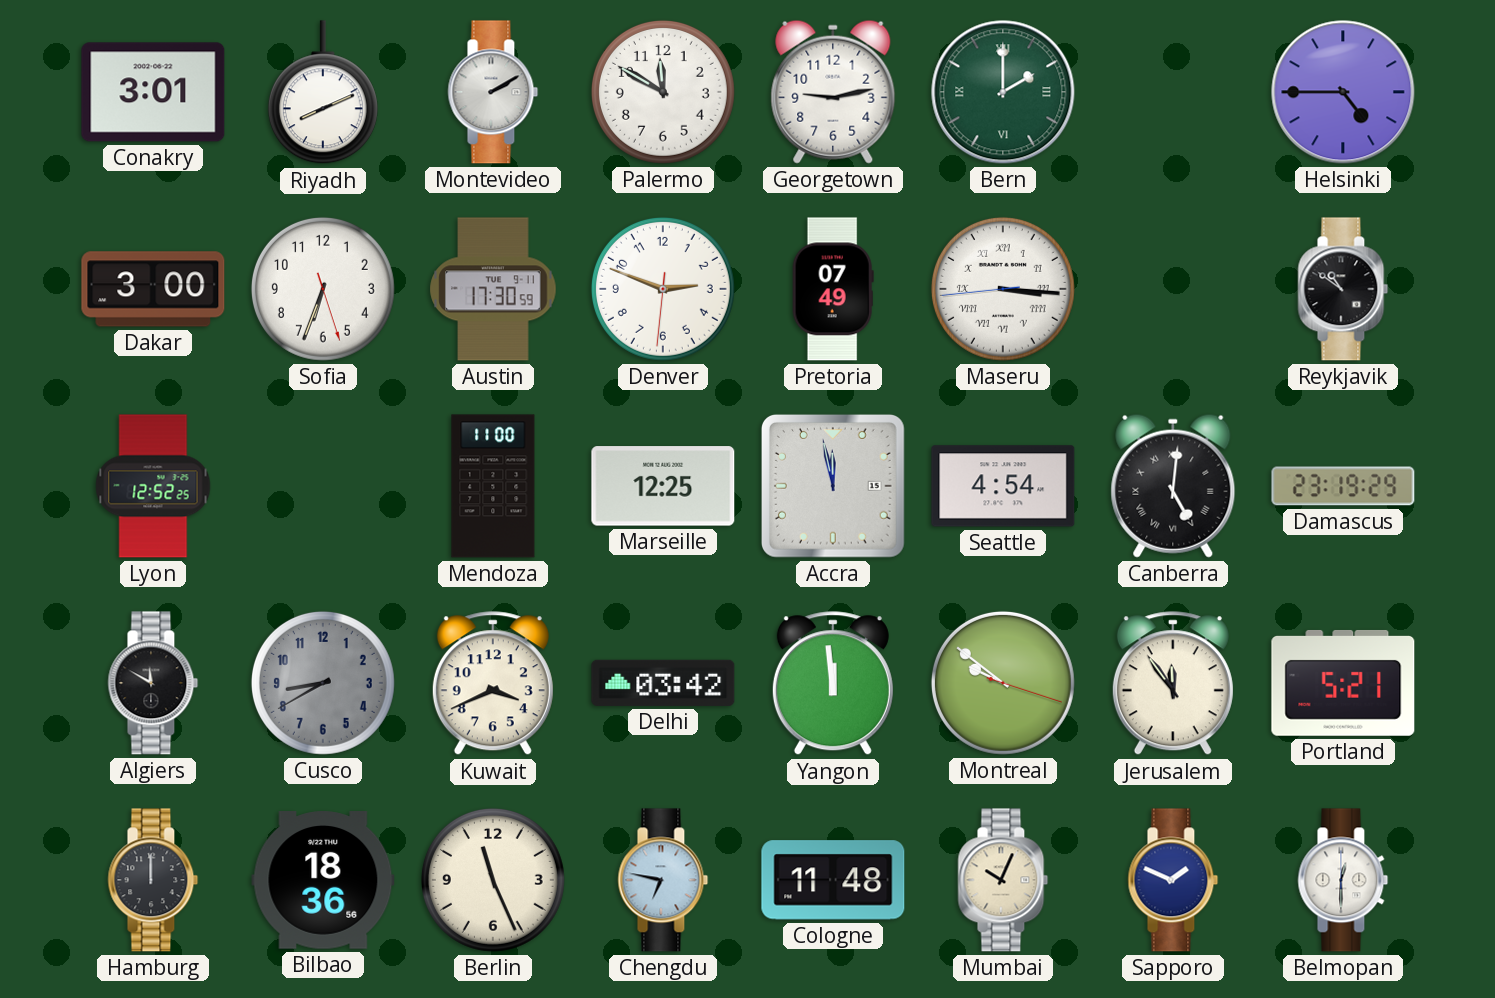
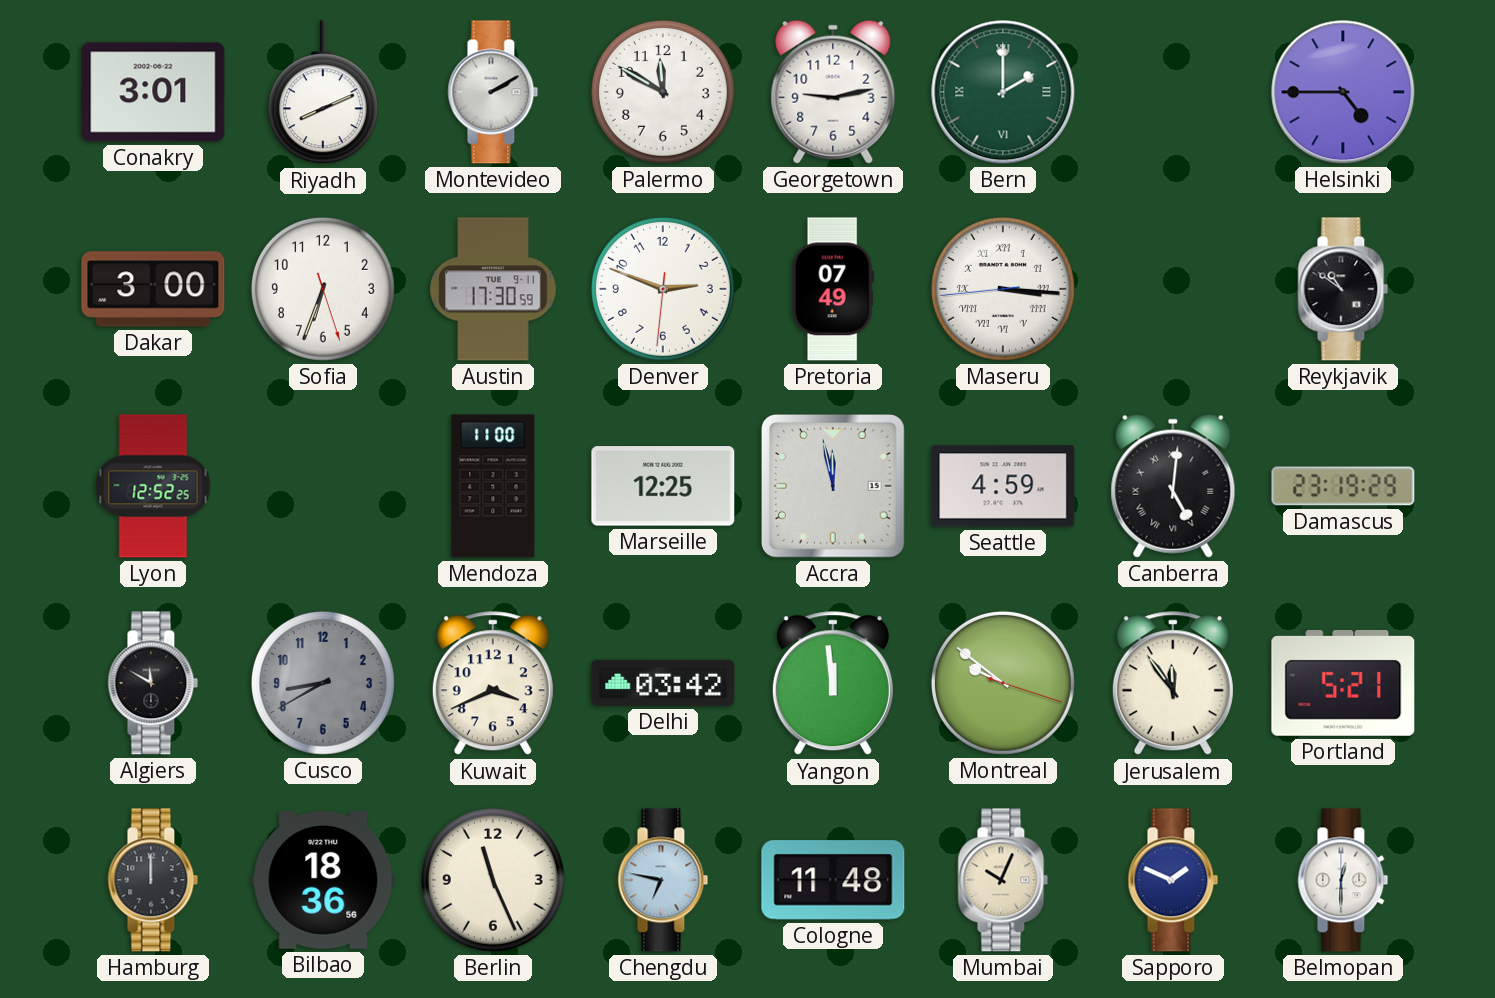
Seattle: 4:54 -> 4:59
